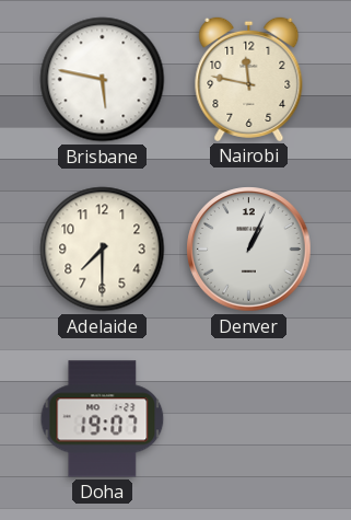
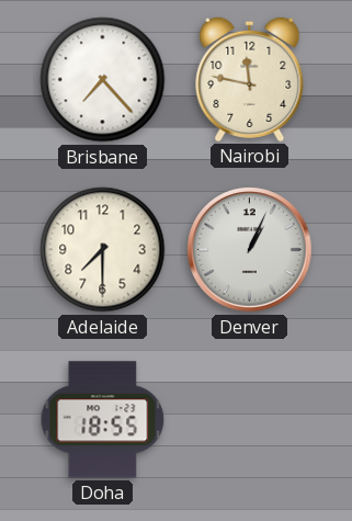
Brisbane: 5:47 -> 7:23
Doha: 19:07 -> 18:55
